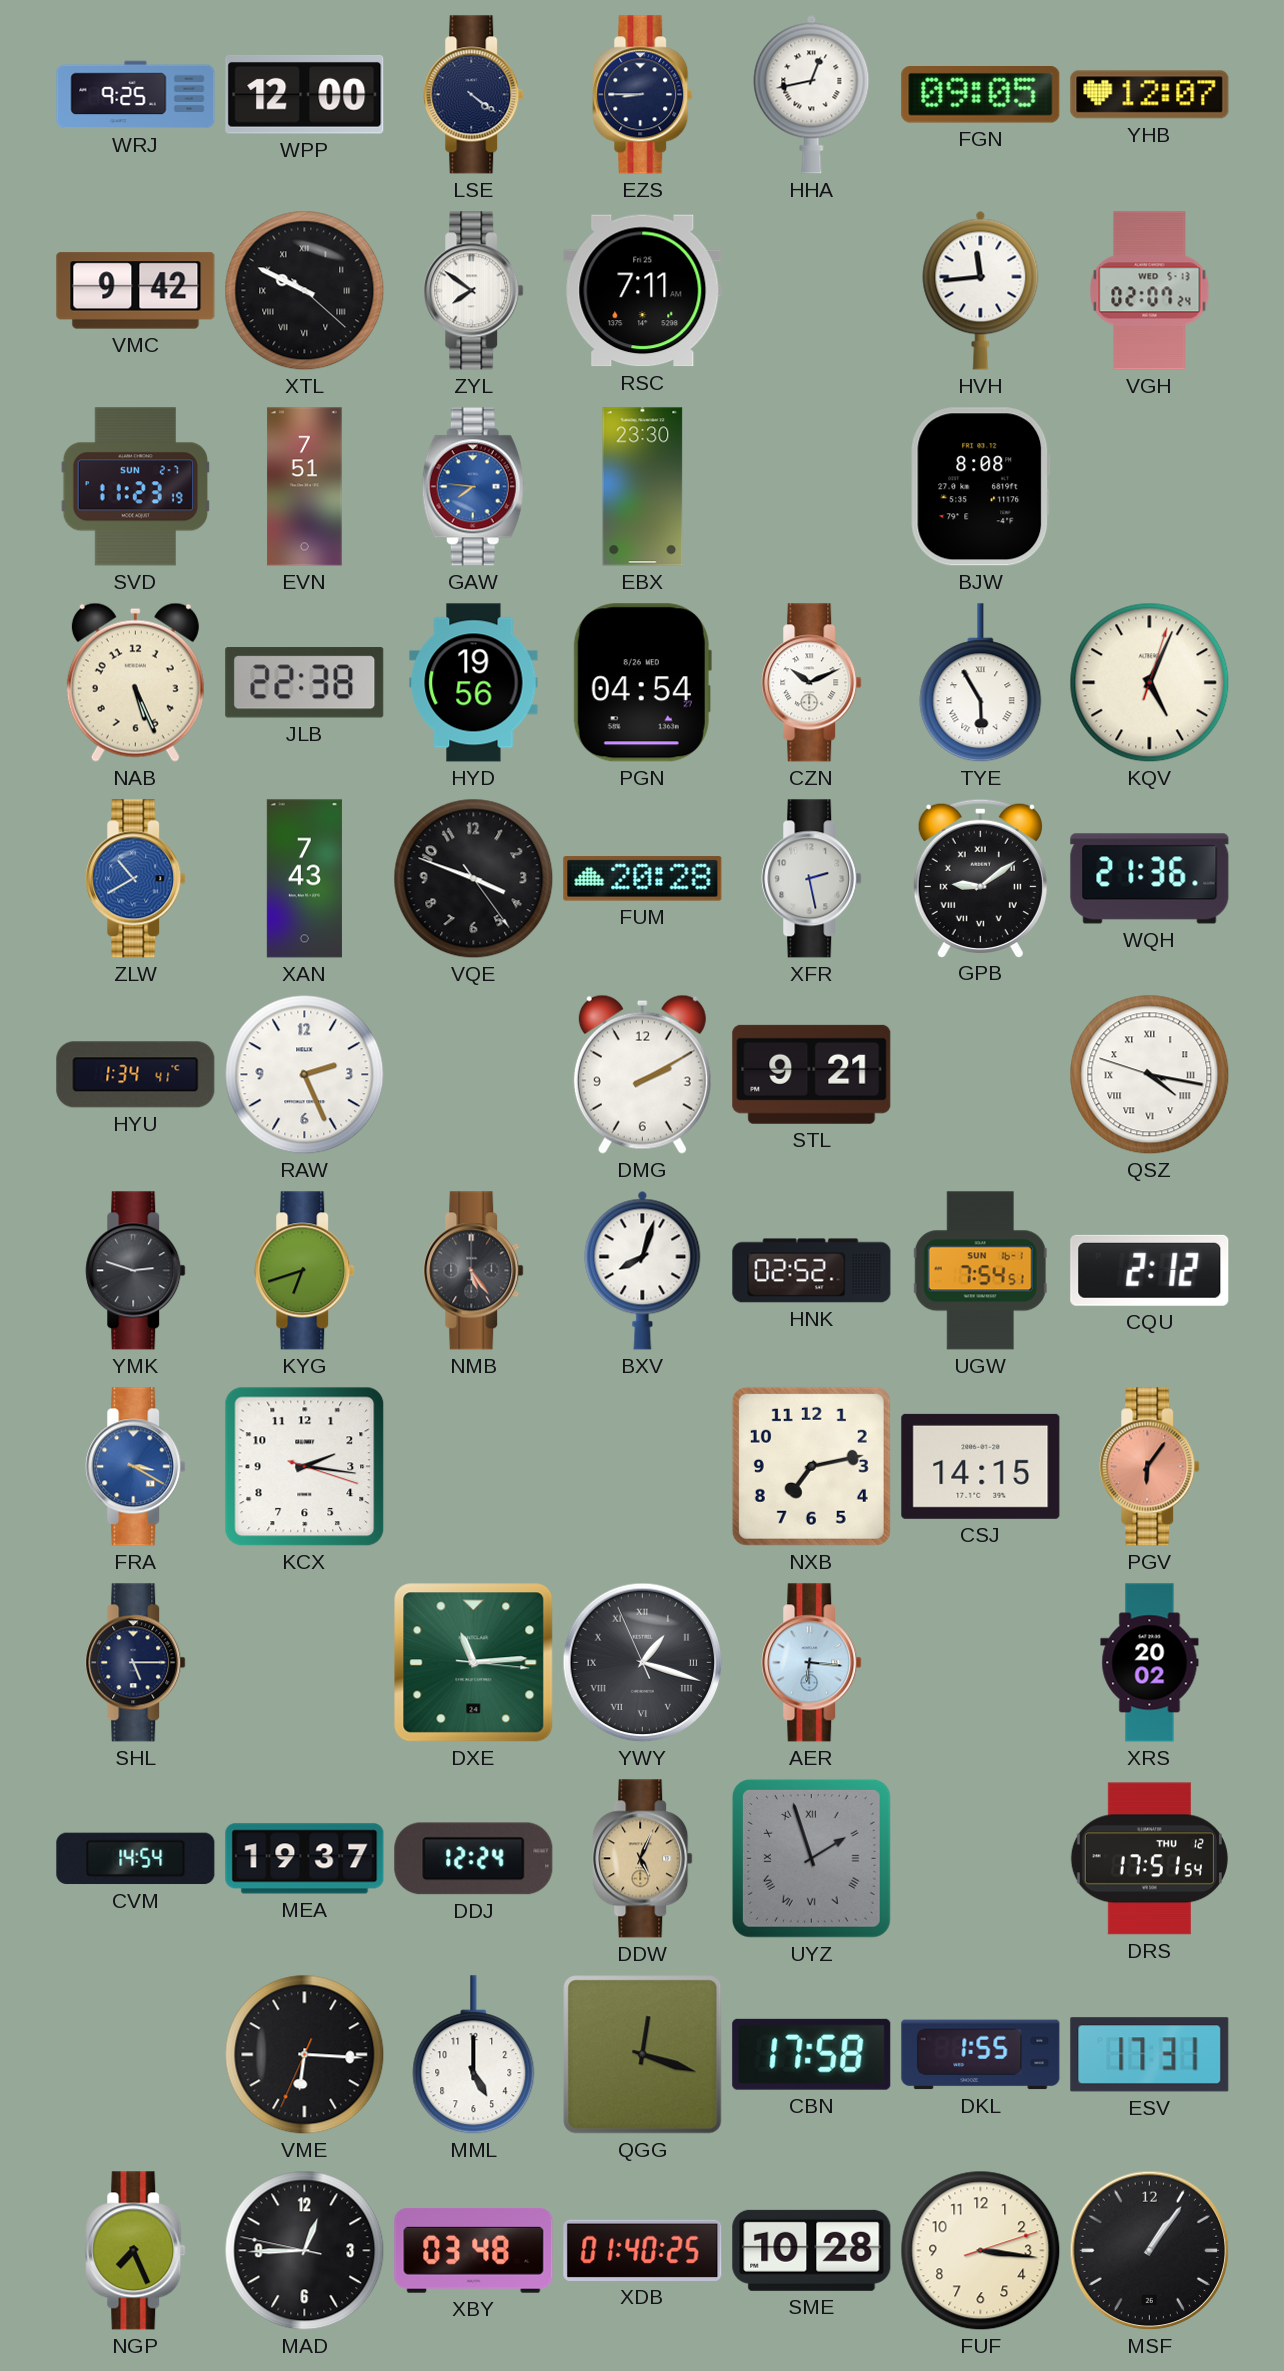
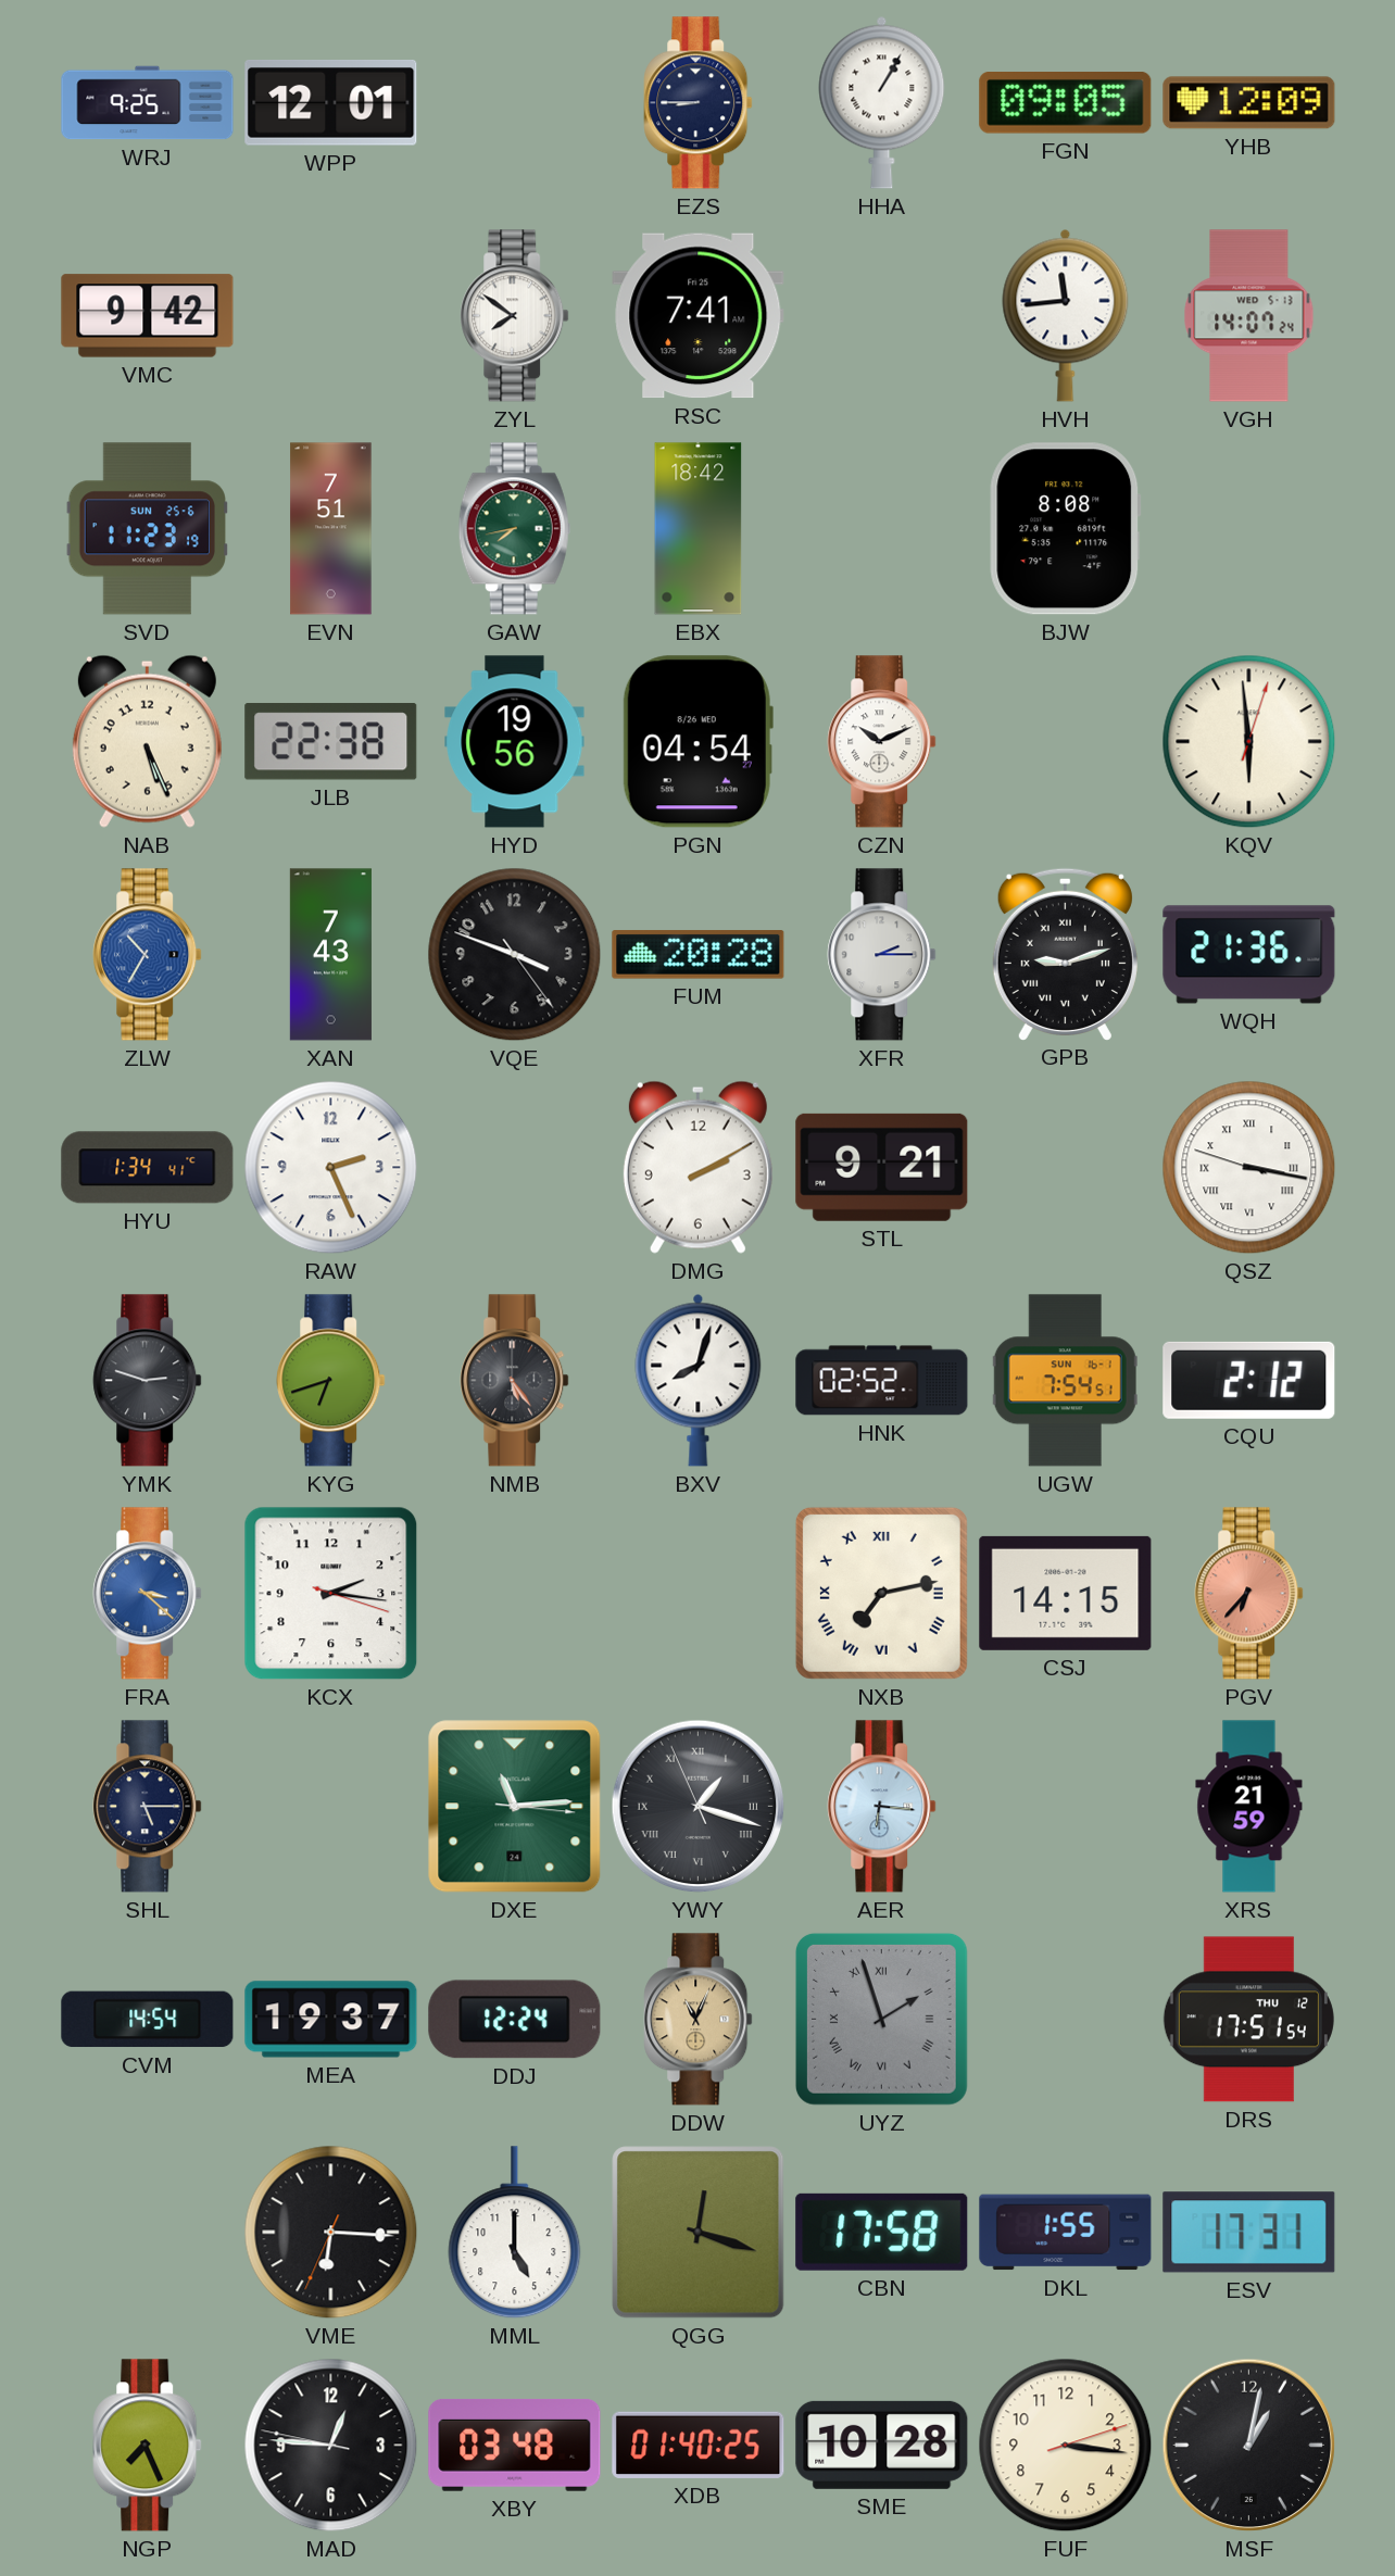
WPP: 12:00 -> 12:01
LSE: 4:21 -> none
HHA: 12:43 -> 1:05
YHB: 12:07 -> 12:09
XTL: 9:49 -> none
RSC: 7:11 -> 7:41
VGH: 02:07 -> 14:07
SVD date: SUN 2-7 -> SUN 25-6
GAW: 7:46 -> 7:43
GAW dial: blue -> green
EBX: 23:30 -> 18:42
TYE: 5:55 -> none
KQV: 5:04 -> 5:59
ZLW: 10:40 -> 10:35
XFR: 2:28 -> 2:15
GPB: 9:09 -> 9:12
QSZ: 4:16 -> 3:16
FRA: 3:20 -> 3:22
NXB numerals: Arabic -> Roman
PGV: 6:06 -> 6:37
XRS: 20:02 -> 21:59
DDW: 5:04 -> 11:04
MAD: 12:44 -> 12:45
MSF: 1:06 -> 1:02
